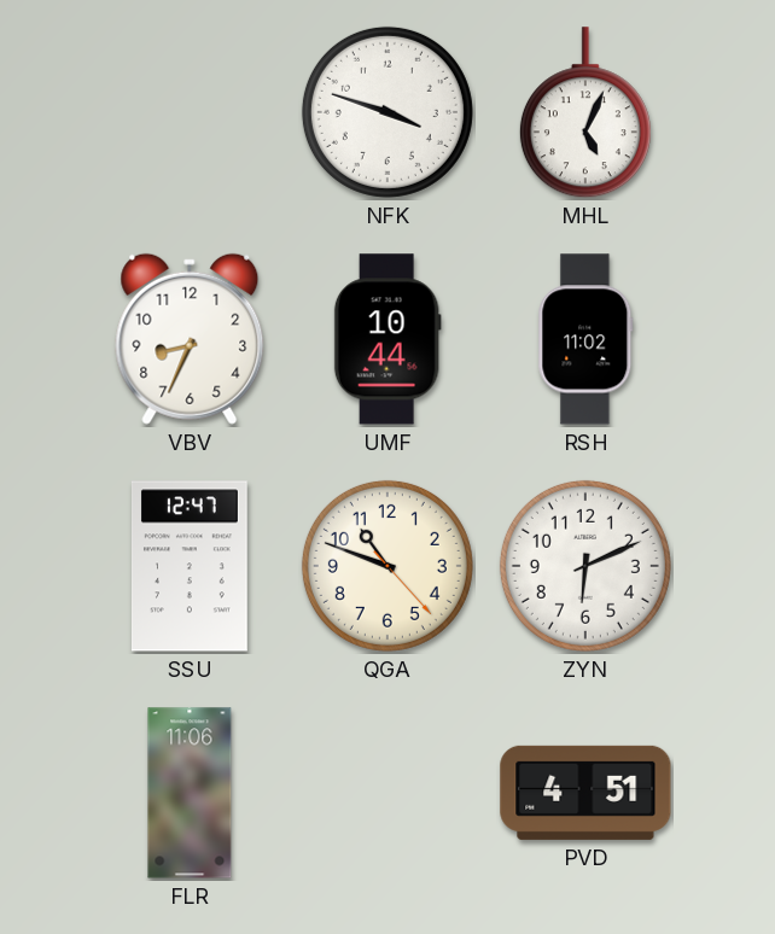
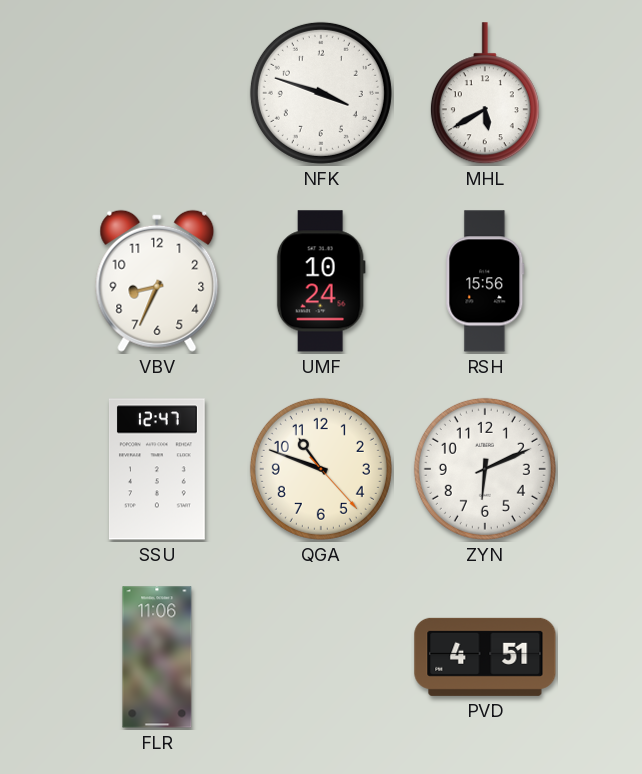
MHL: 5:04 -> 5:40
UMF: 10:44 -> 10:24
RSH: 11:02 -> 15:56
